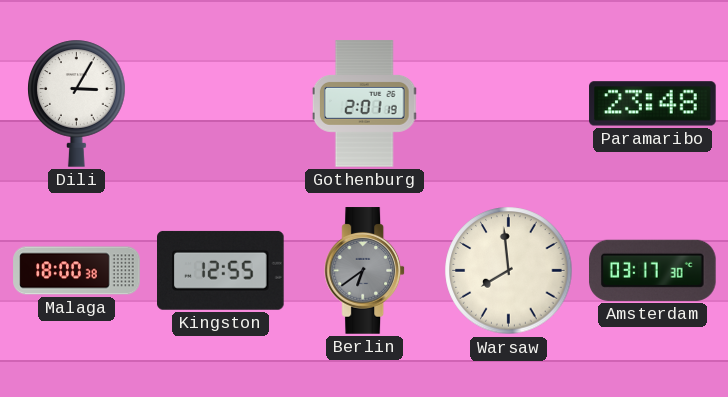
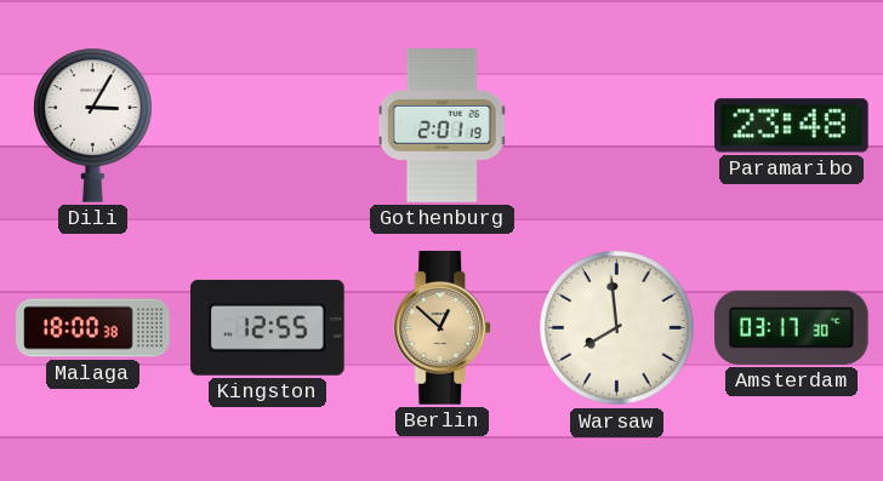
Berlin: 6:39 -> 12:52
Berlin dial: grey -> champagne
